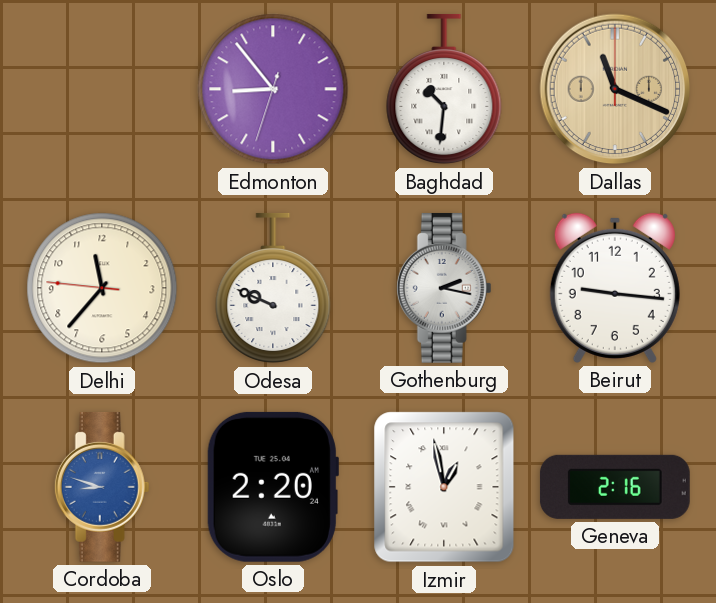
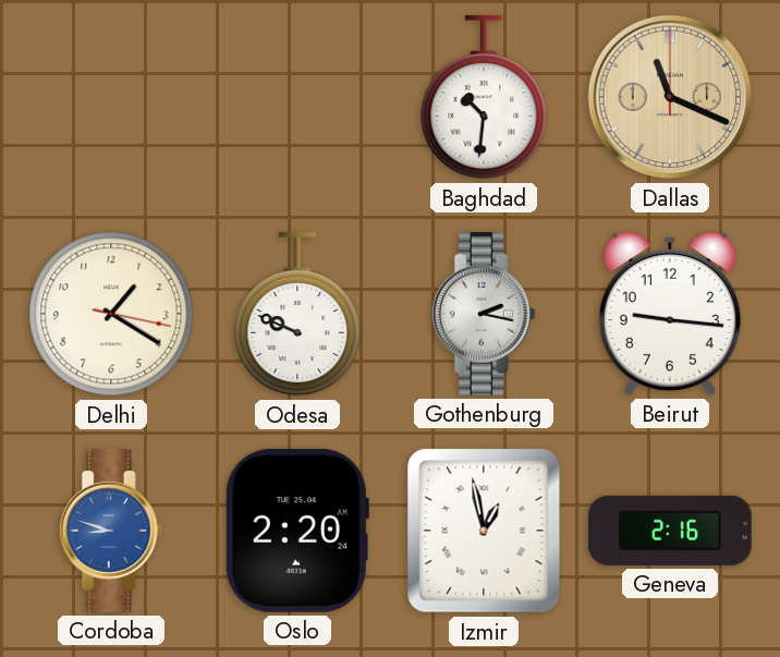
Edmonton: 8:53 -> none
Delhi: 11:36 -> 1:20
